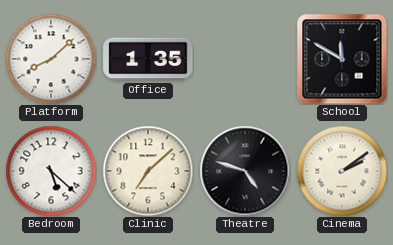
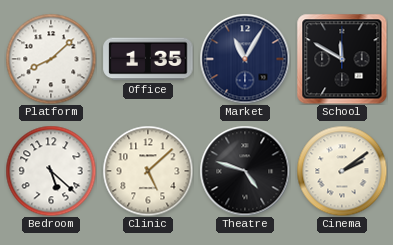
Market: none -> 11:05
Clinic: 7:08 -> 5:08
